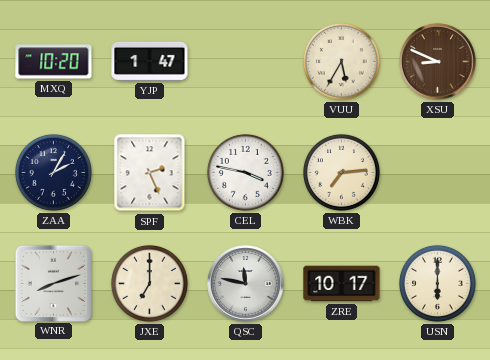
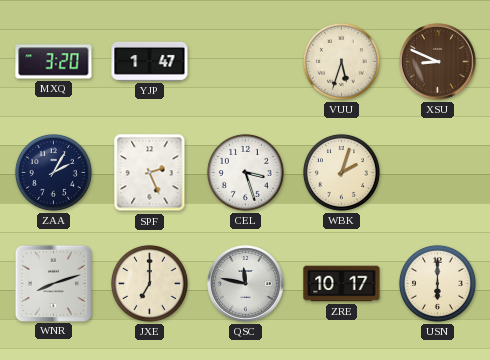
MXQ: 10:20 -> 3:20
VUU: 5:35 -> 5:33
CEL: 3:47 -> 3:27
WBK: 7:14 -> 2:03
